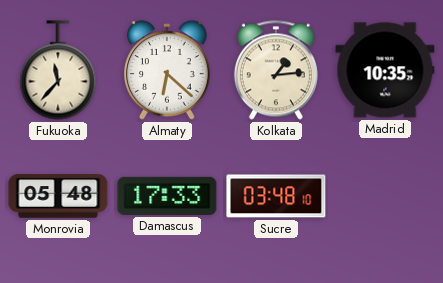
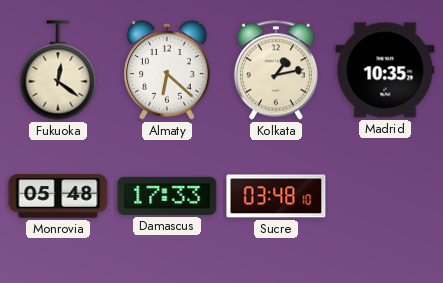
Fukuoka: 11:37 -> 12:21
Kolkata: 1:14 -> 1:13
